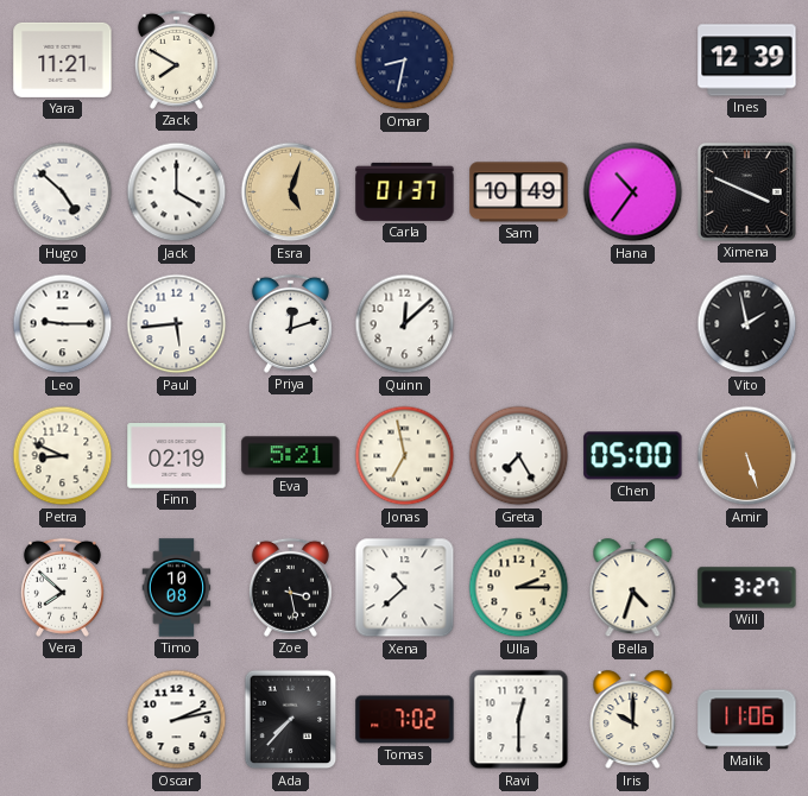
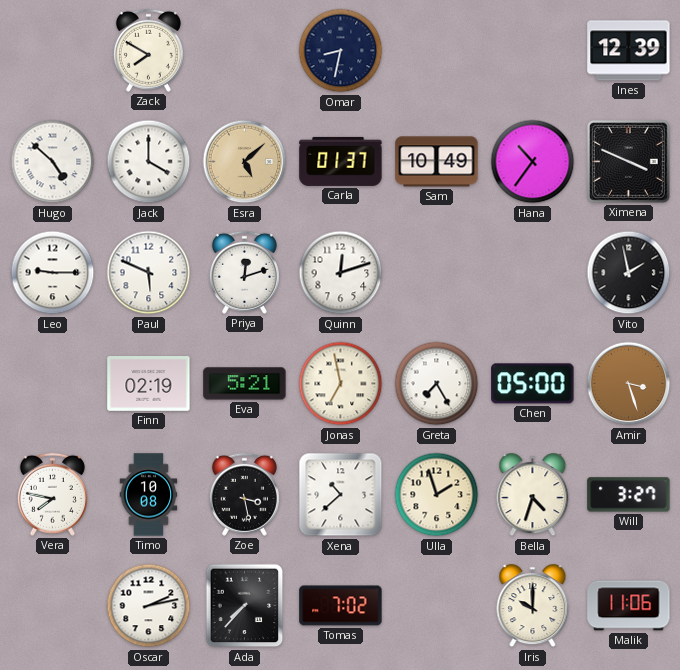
Yara: 11:21 -> none
Esra: 5:03 -> 5:08
Paul: 5:44 -> 5:49
Quinn: 12:08 -> 12:12
Petra: 8:49 -> none
Amir: 5:27 -> 3:27
Vera: 7:52 -> 7:47
Ulla: 2:15 -> 1:57
Ravi: 12:30 -> none
